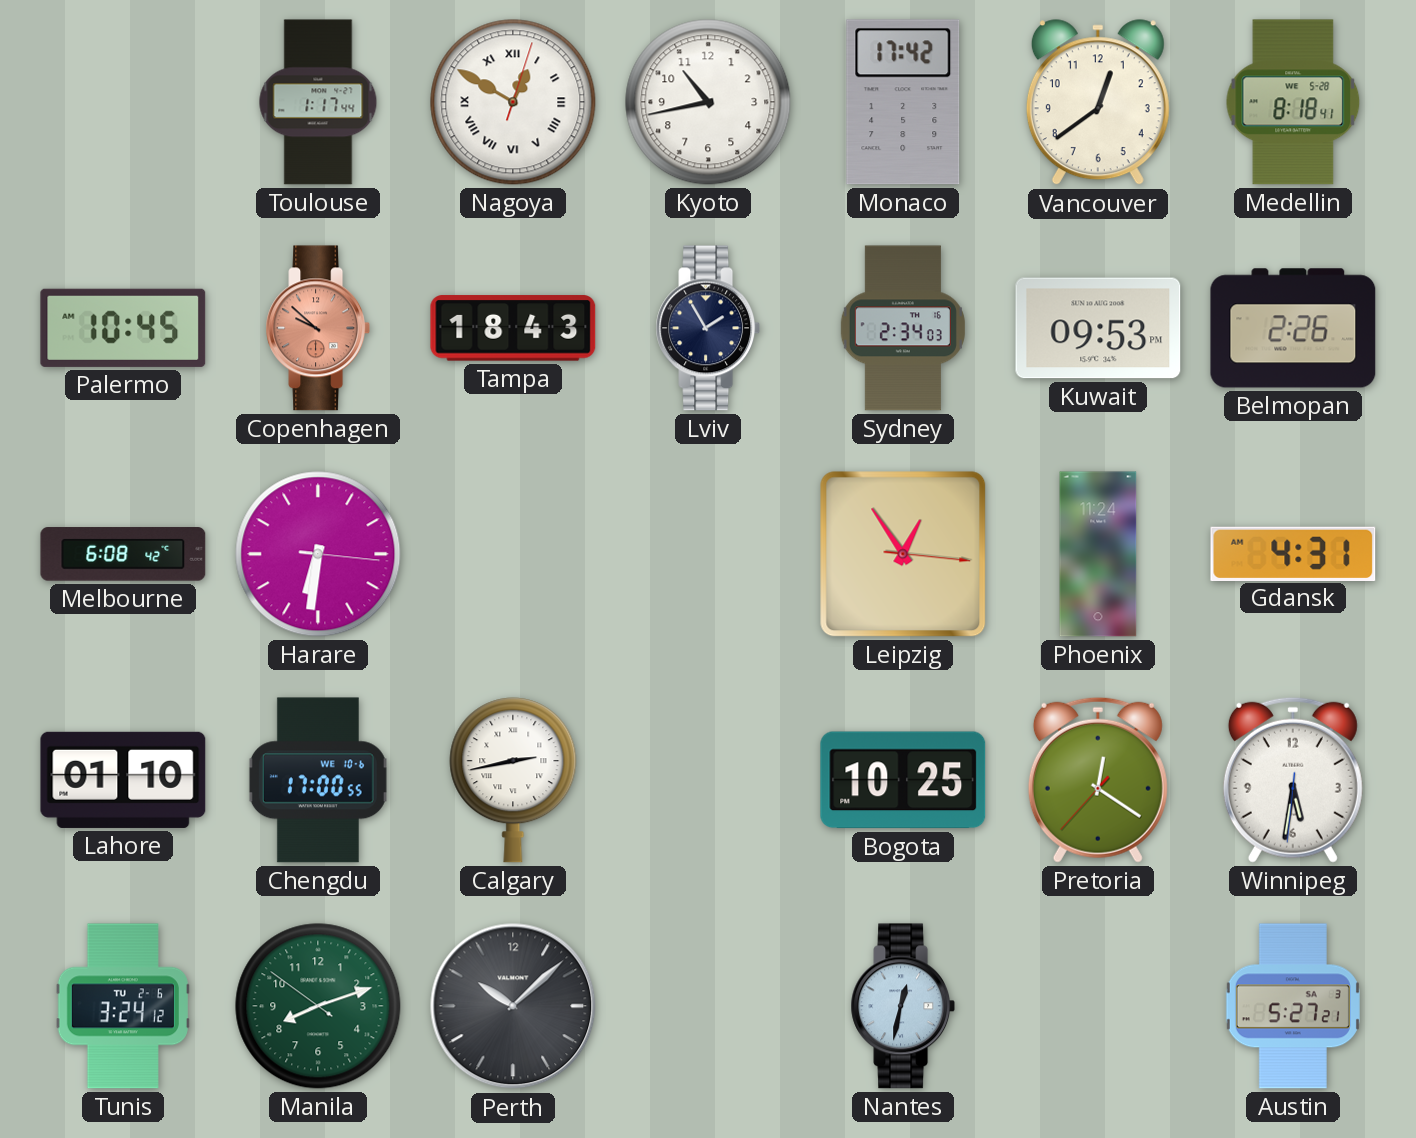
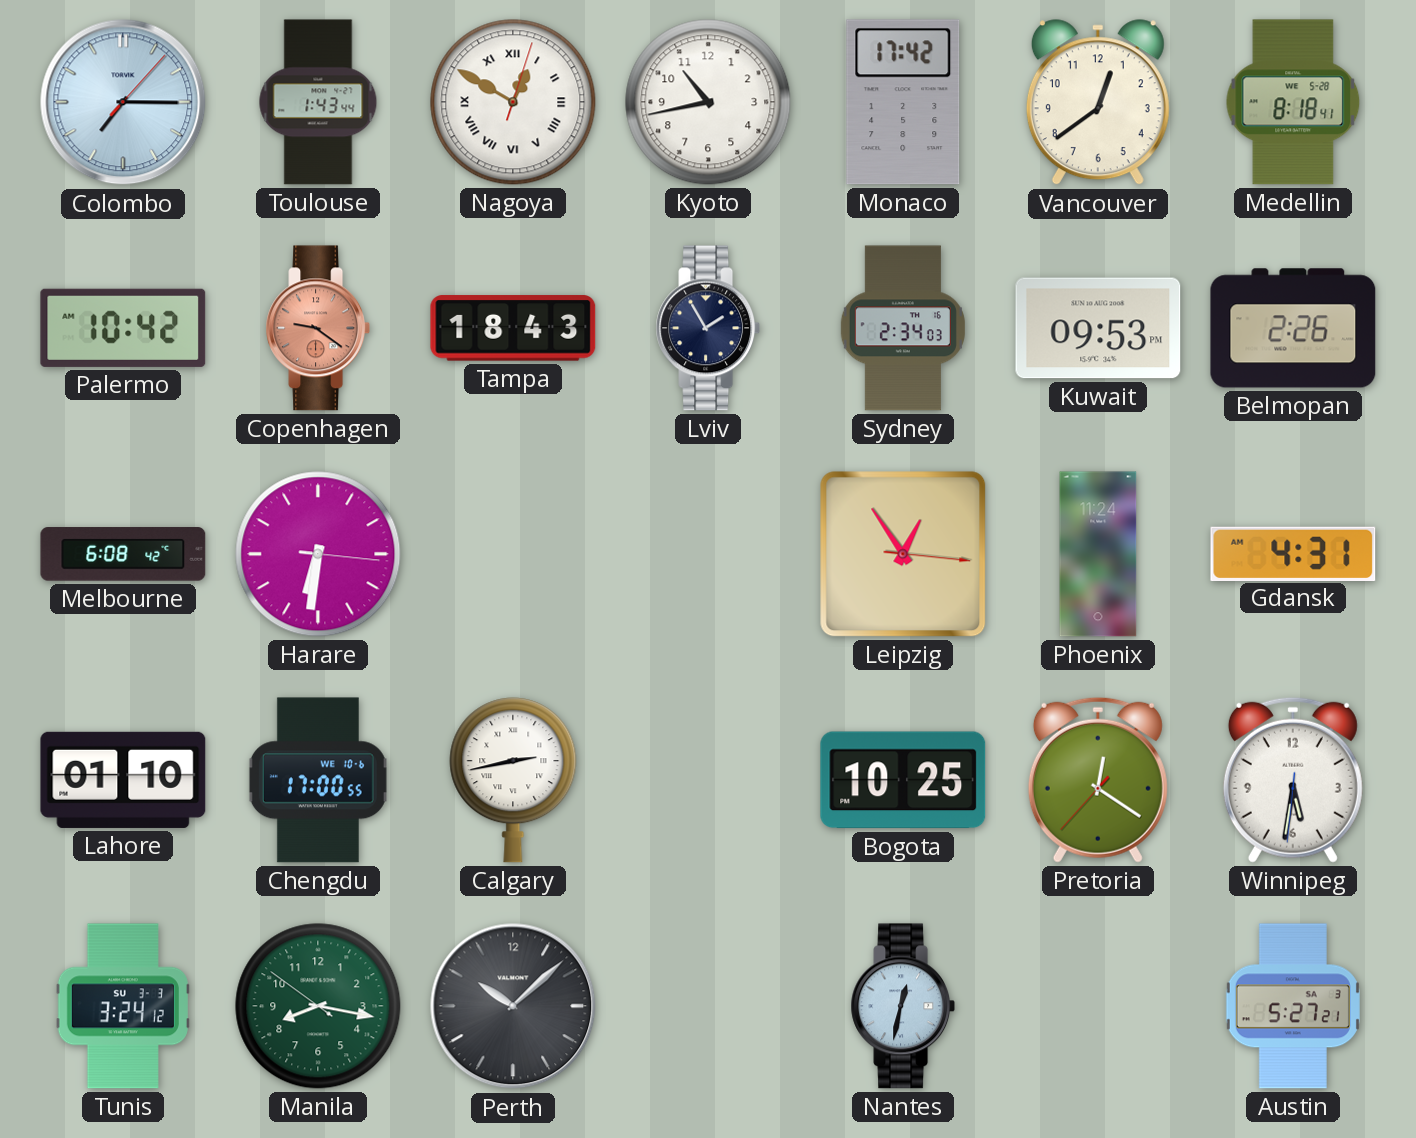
Colombo: none -> 7:15
Toulouse: 1:17 -> 1:43
Palermo: 10:45 -> 10:42
Copenhagen: 9:52 -> 9:21
Tunis date: TU 2-6 -> SU 3-3
Manila: 8:11 -> 8:16
